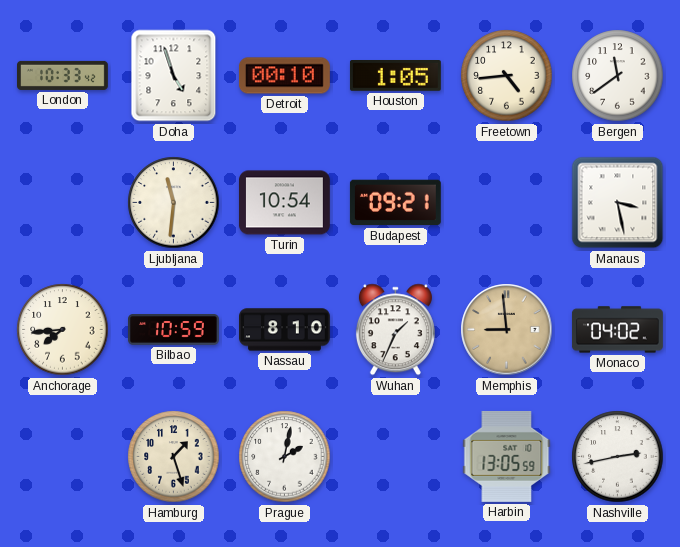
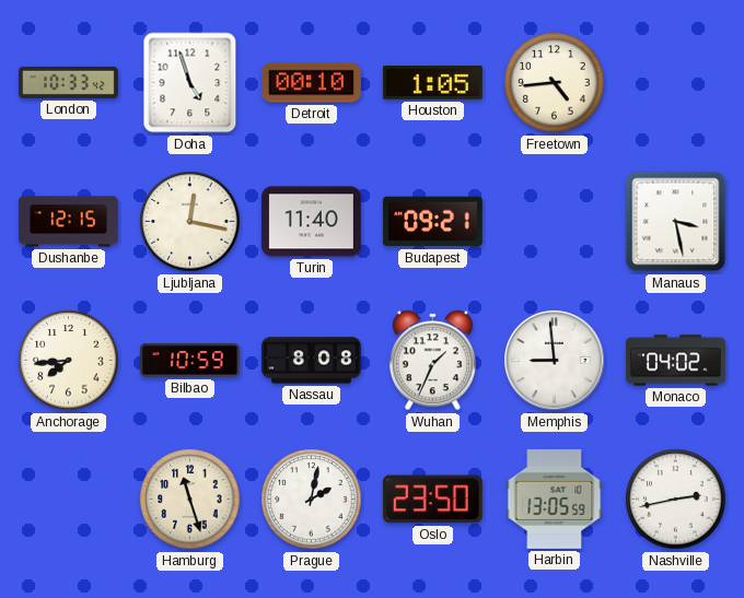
Bergen: 11:39 -> none
Dushanbe: none -> 12:15
Ljubljana: 11:31 -> 12:17
Turin: 10:54 -> 11:40
Nassau: 8:10 -> 8:08
Memphis dial: champagne -> white
Hamburg: 1:27 -> 11:27
Oslo: none -> 23:50
